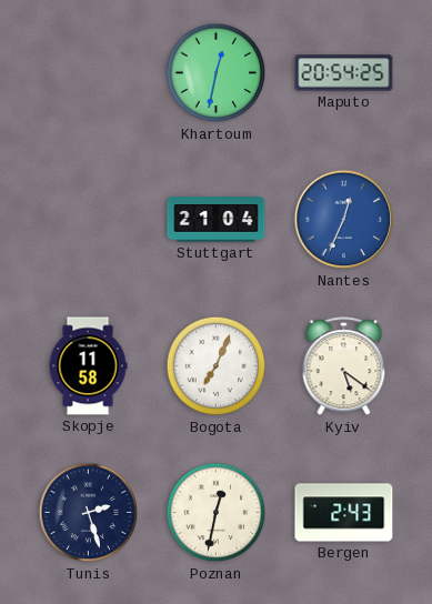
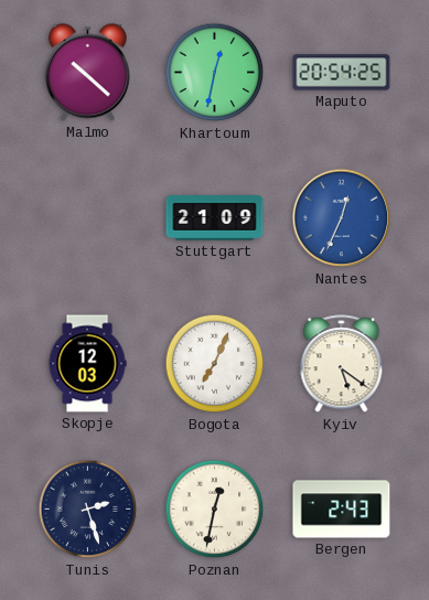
Malmo: none -> 10:22
Stuttgart: 21:04 -> 21:09
Skopje: 11:58 -> 12:03
